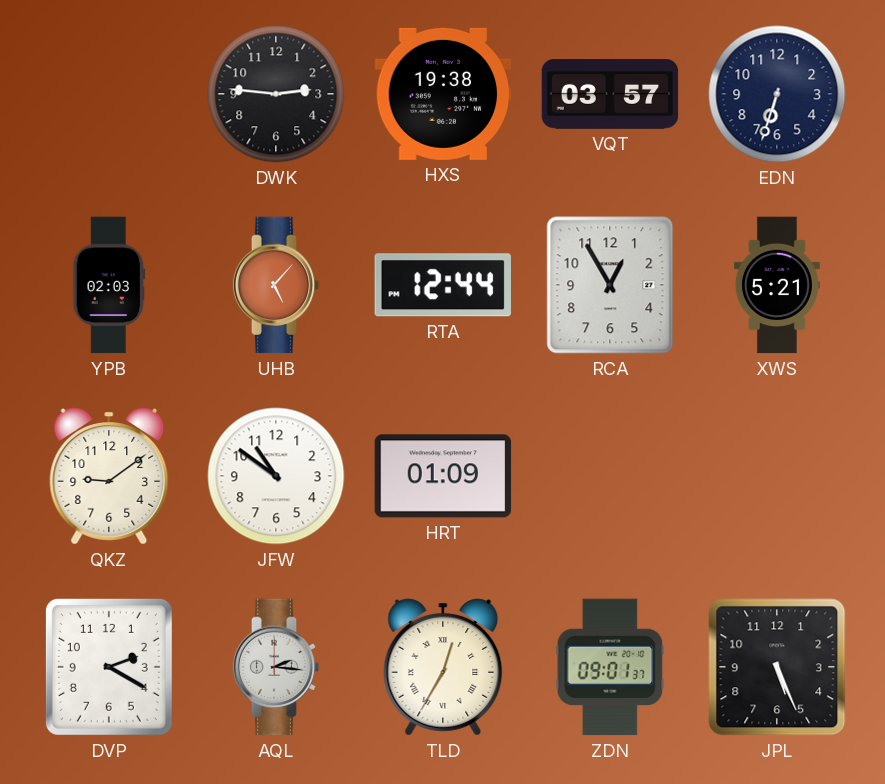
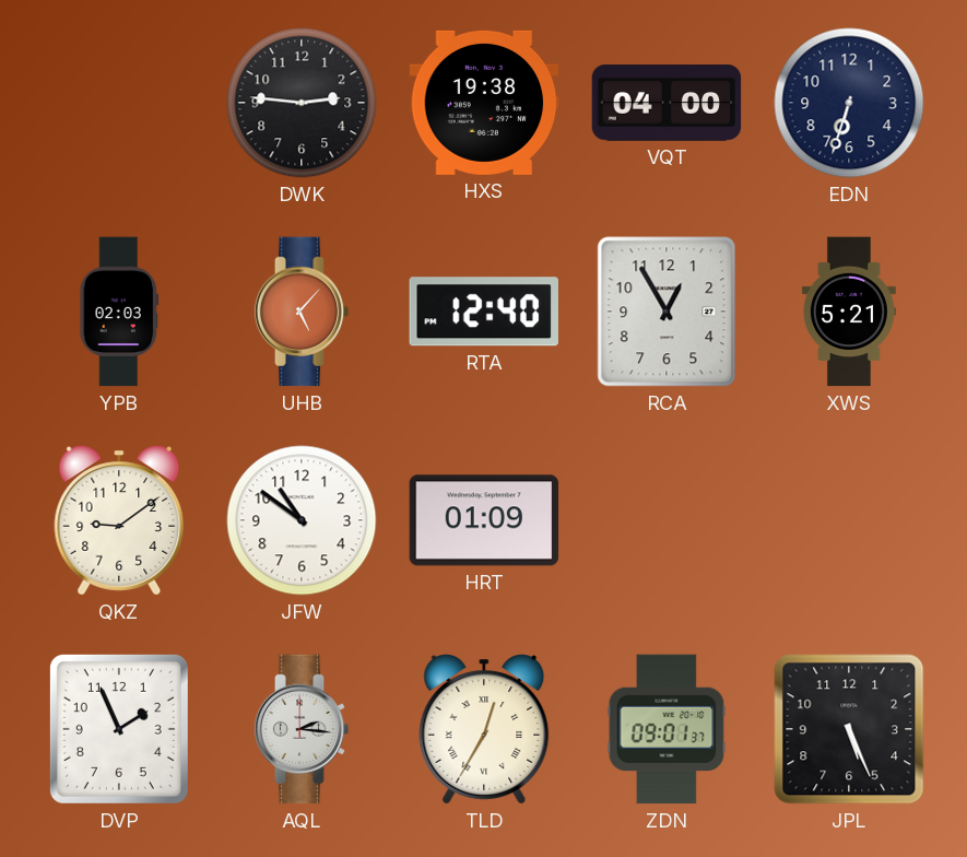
VQT: 03:57 -> 04:00
RTA: 12:44 -> 12:40
DVP: 2:20 -> 1:56
